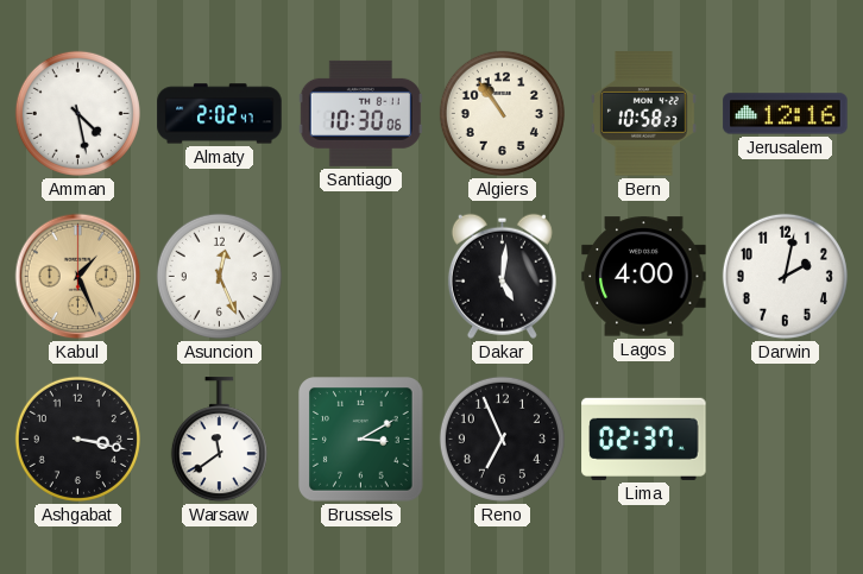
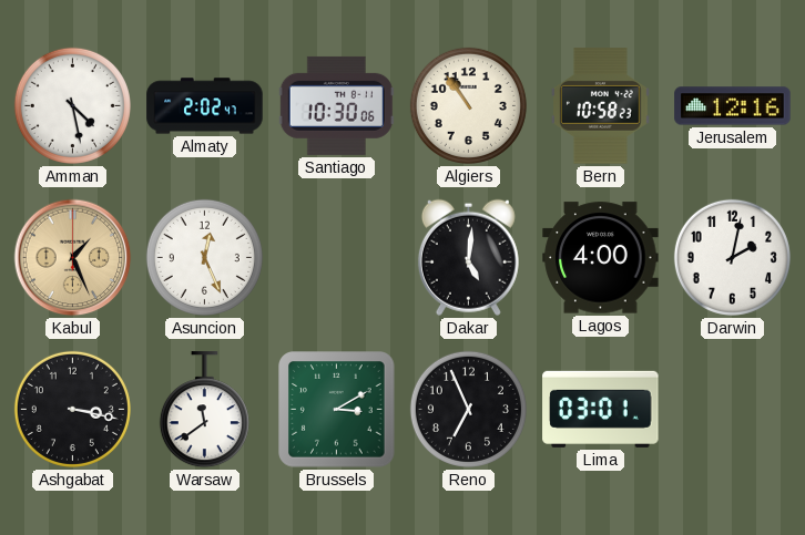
Lima: 02:37 -> 03:01
